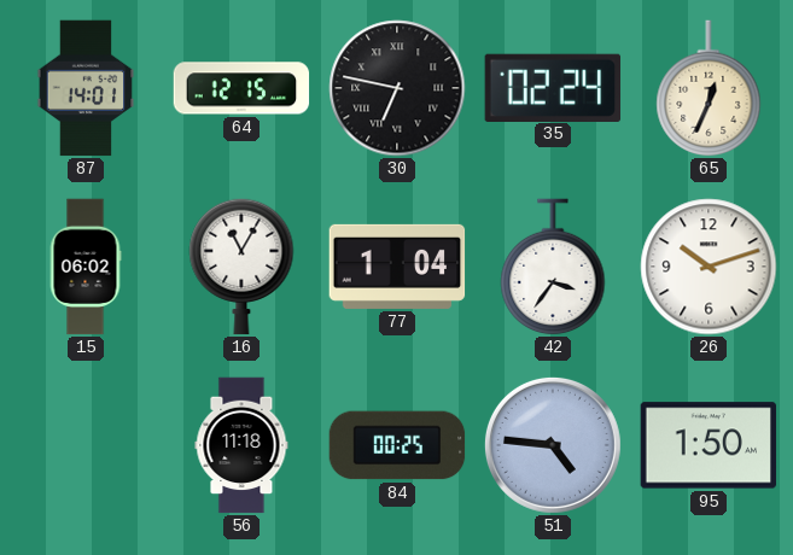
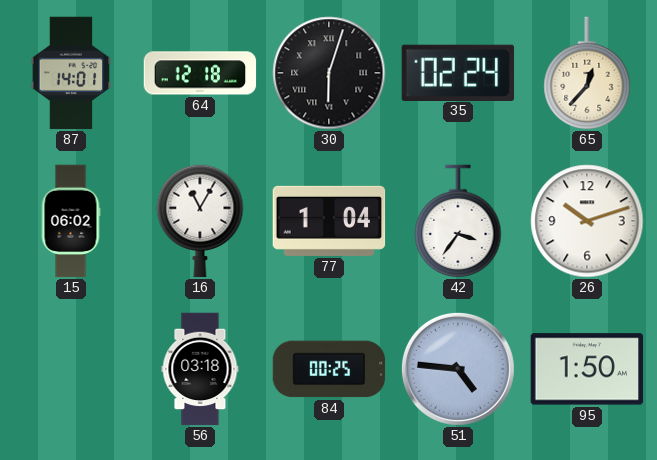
64: 12:15 -> 12:18
30: 6:47 -> 6:03
65: 12:34 -> 12:37
56: 11:18 -> 03:18
